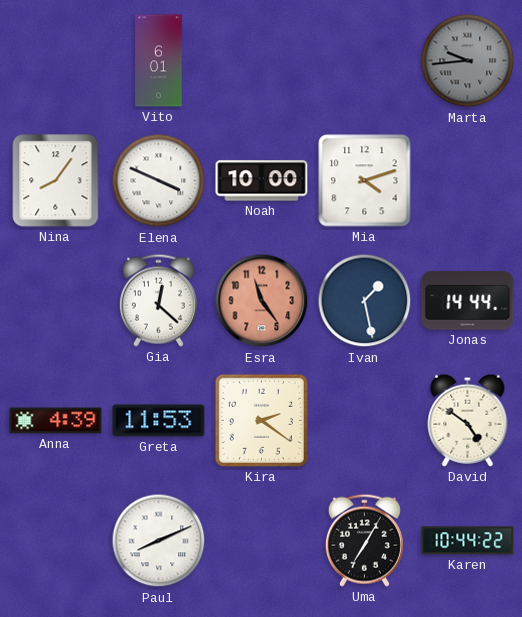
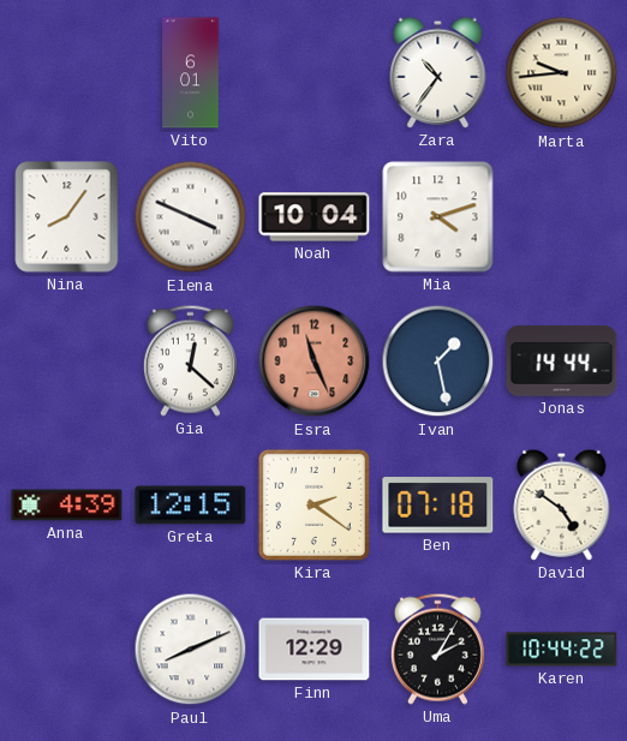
Zara: none -> 10:36
Marta dial: grey -> cream
Noah: 10:00 -> 10:04
Esra: 11:24 -> 11:26
Greta: 11:53 -> 12:15
Ben: none -> 07:18
Finn: none -> 12:29
Uma: 7:05 -> 2:05
